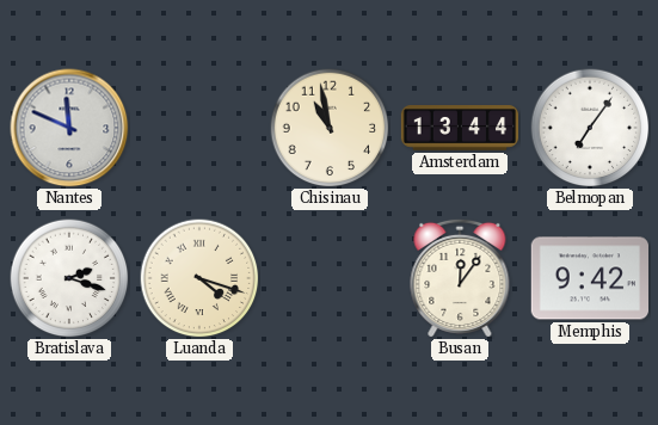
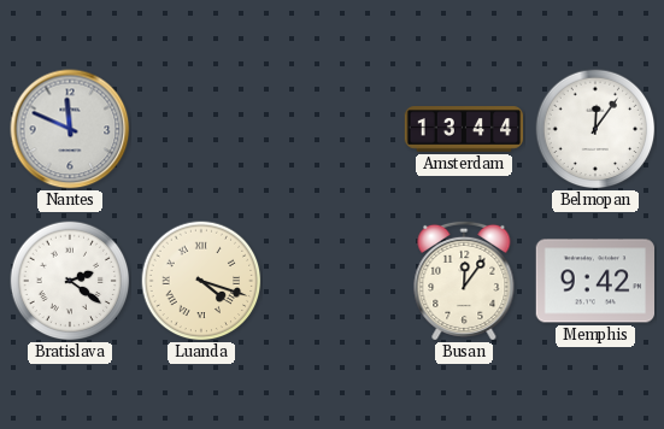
Chisinau: 10:58 -> none
Belmopan: 7:06 -> 12:06
Bratislava: 2:18 -> 2:21
